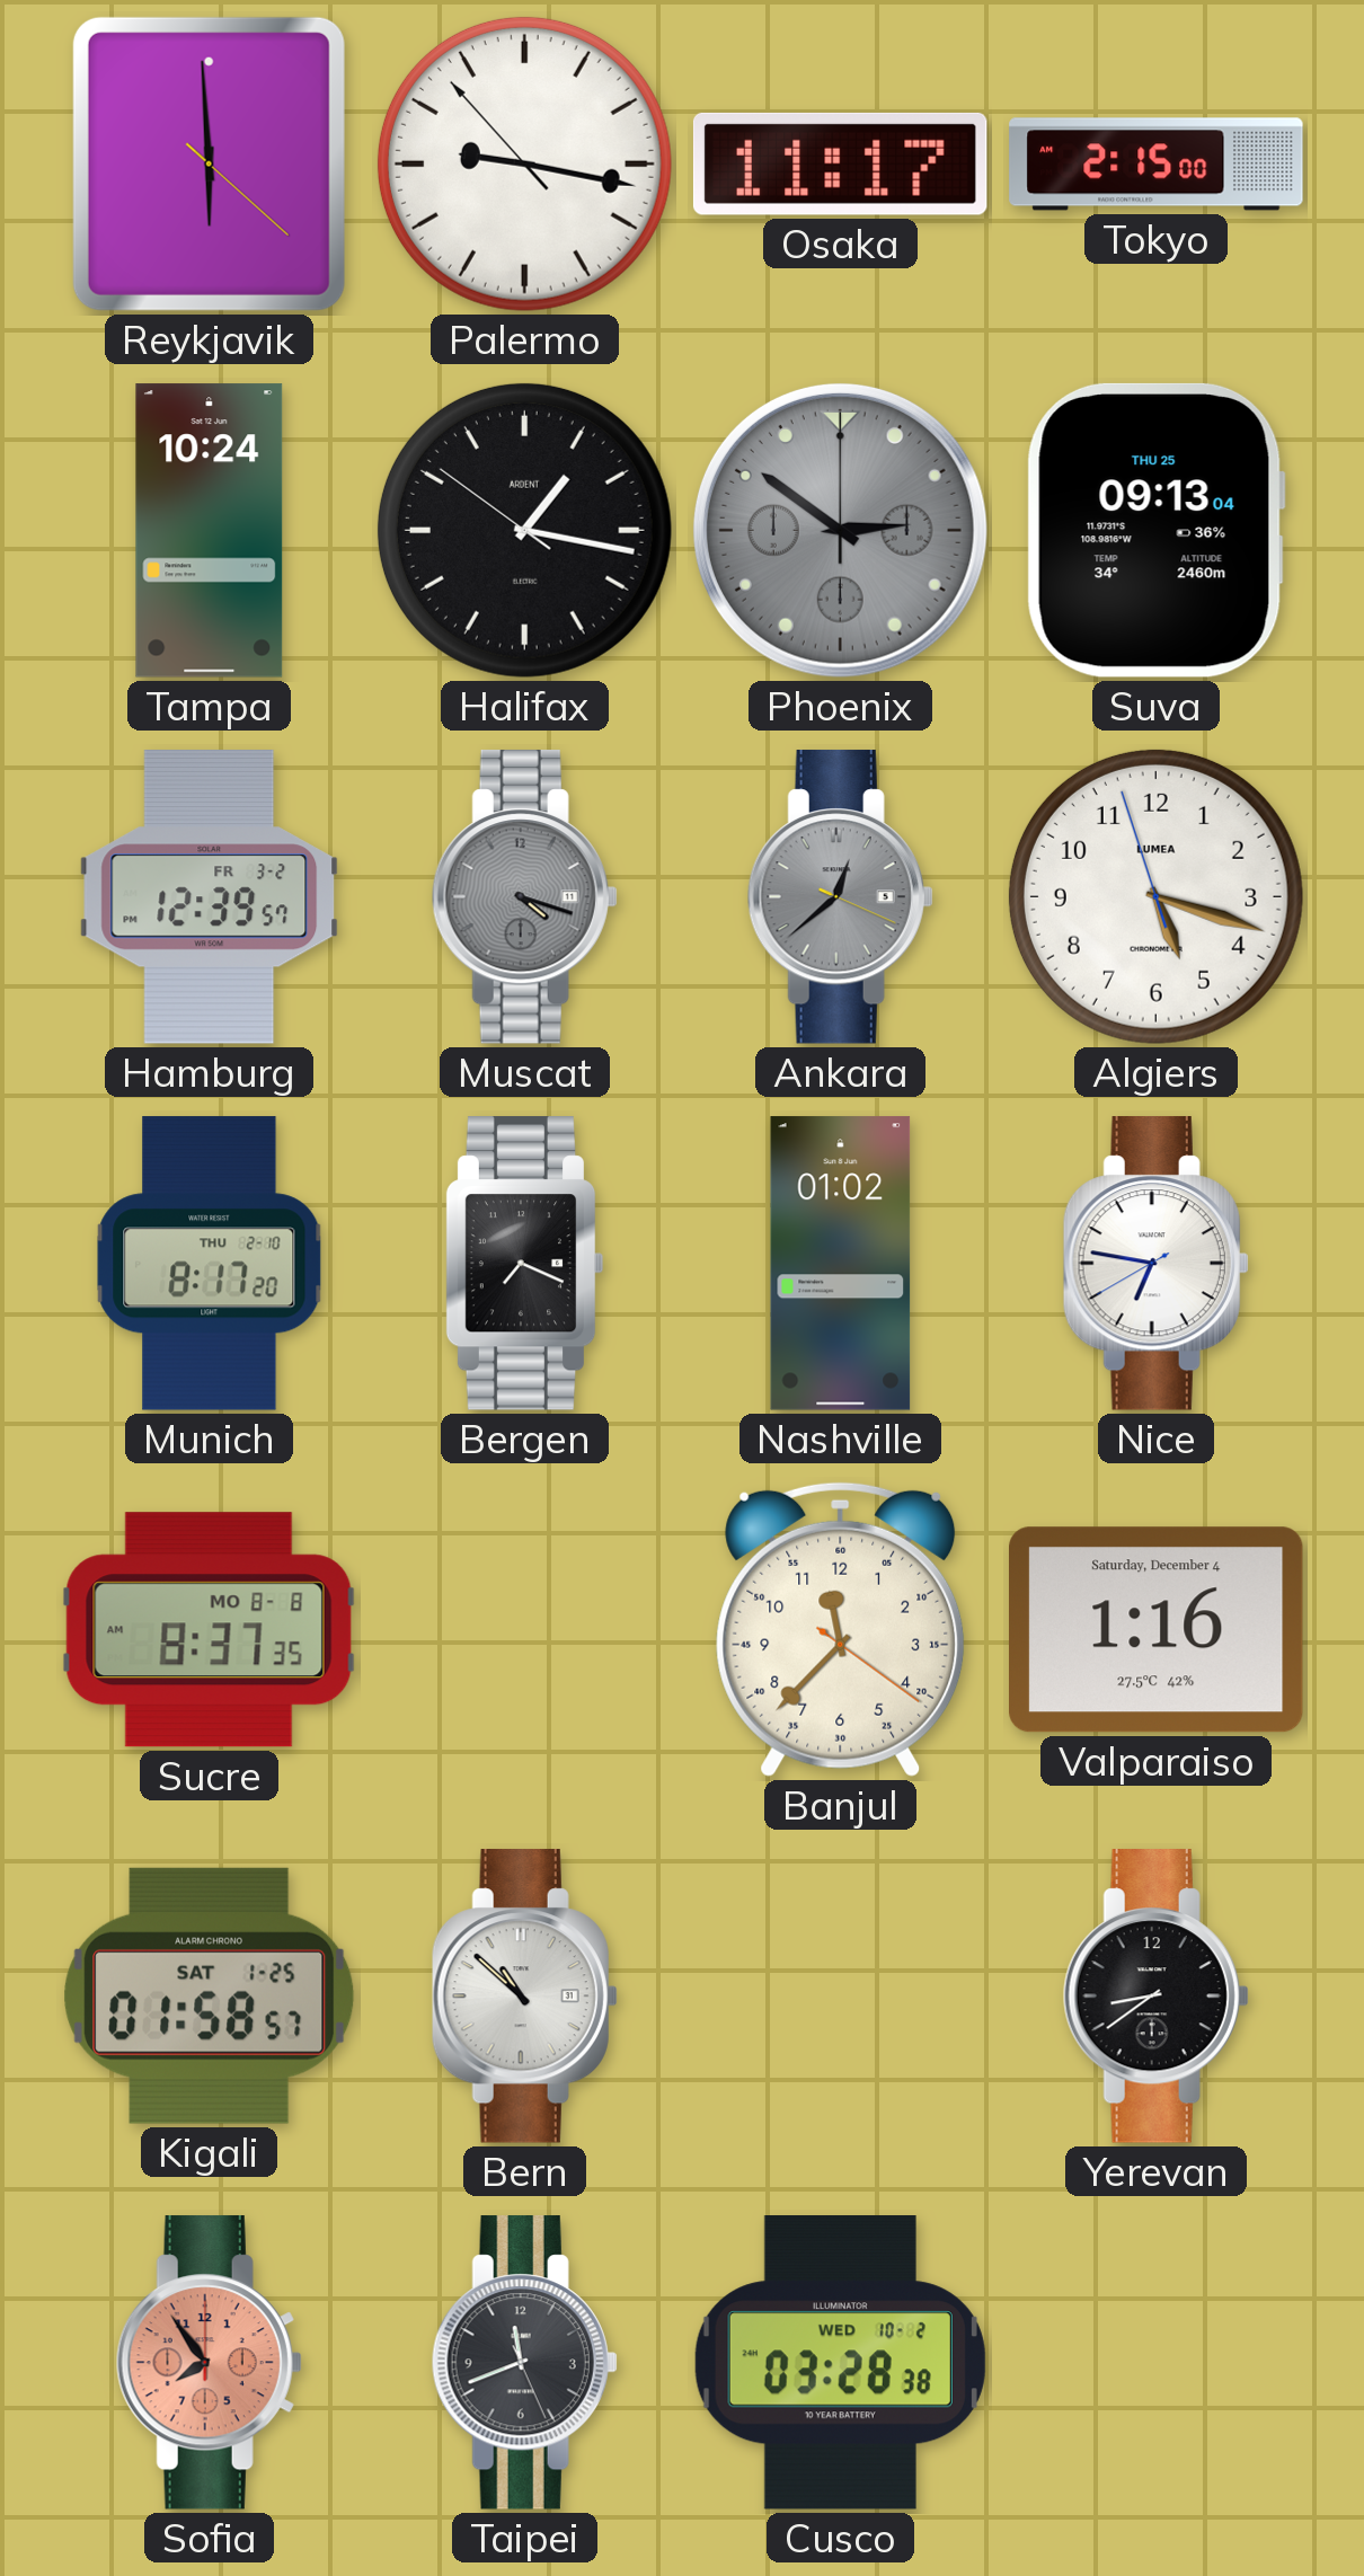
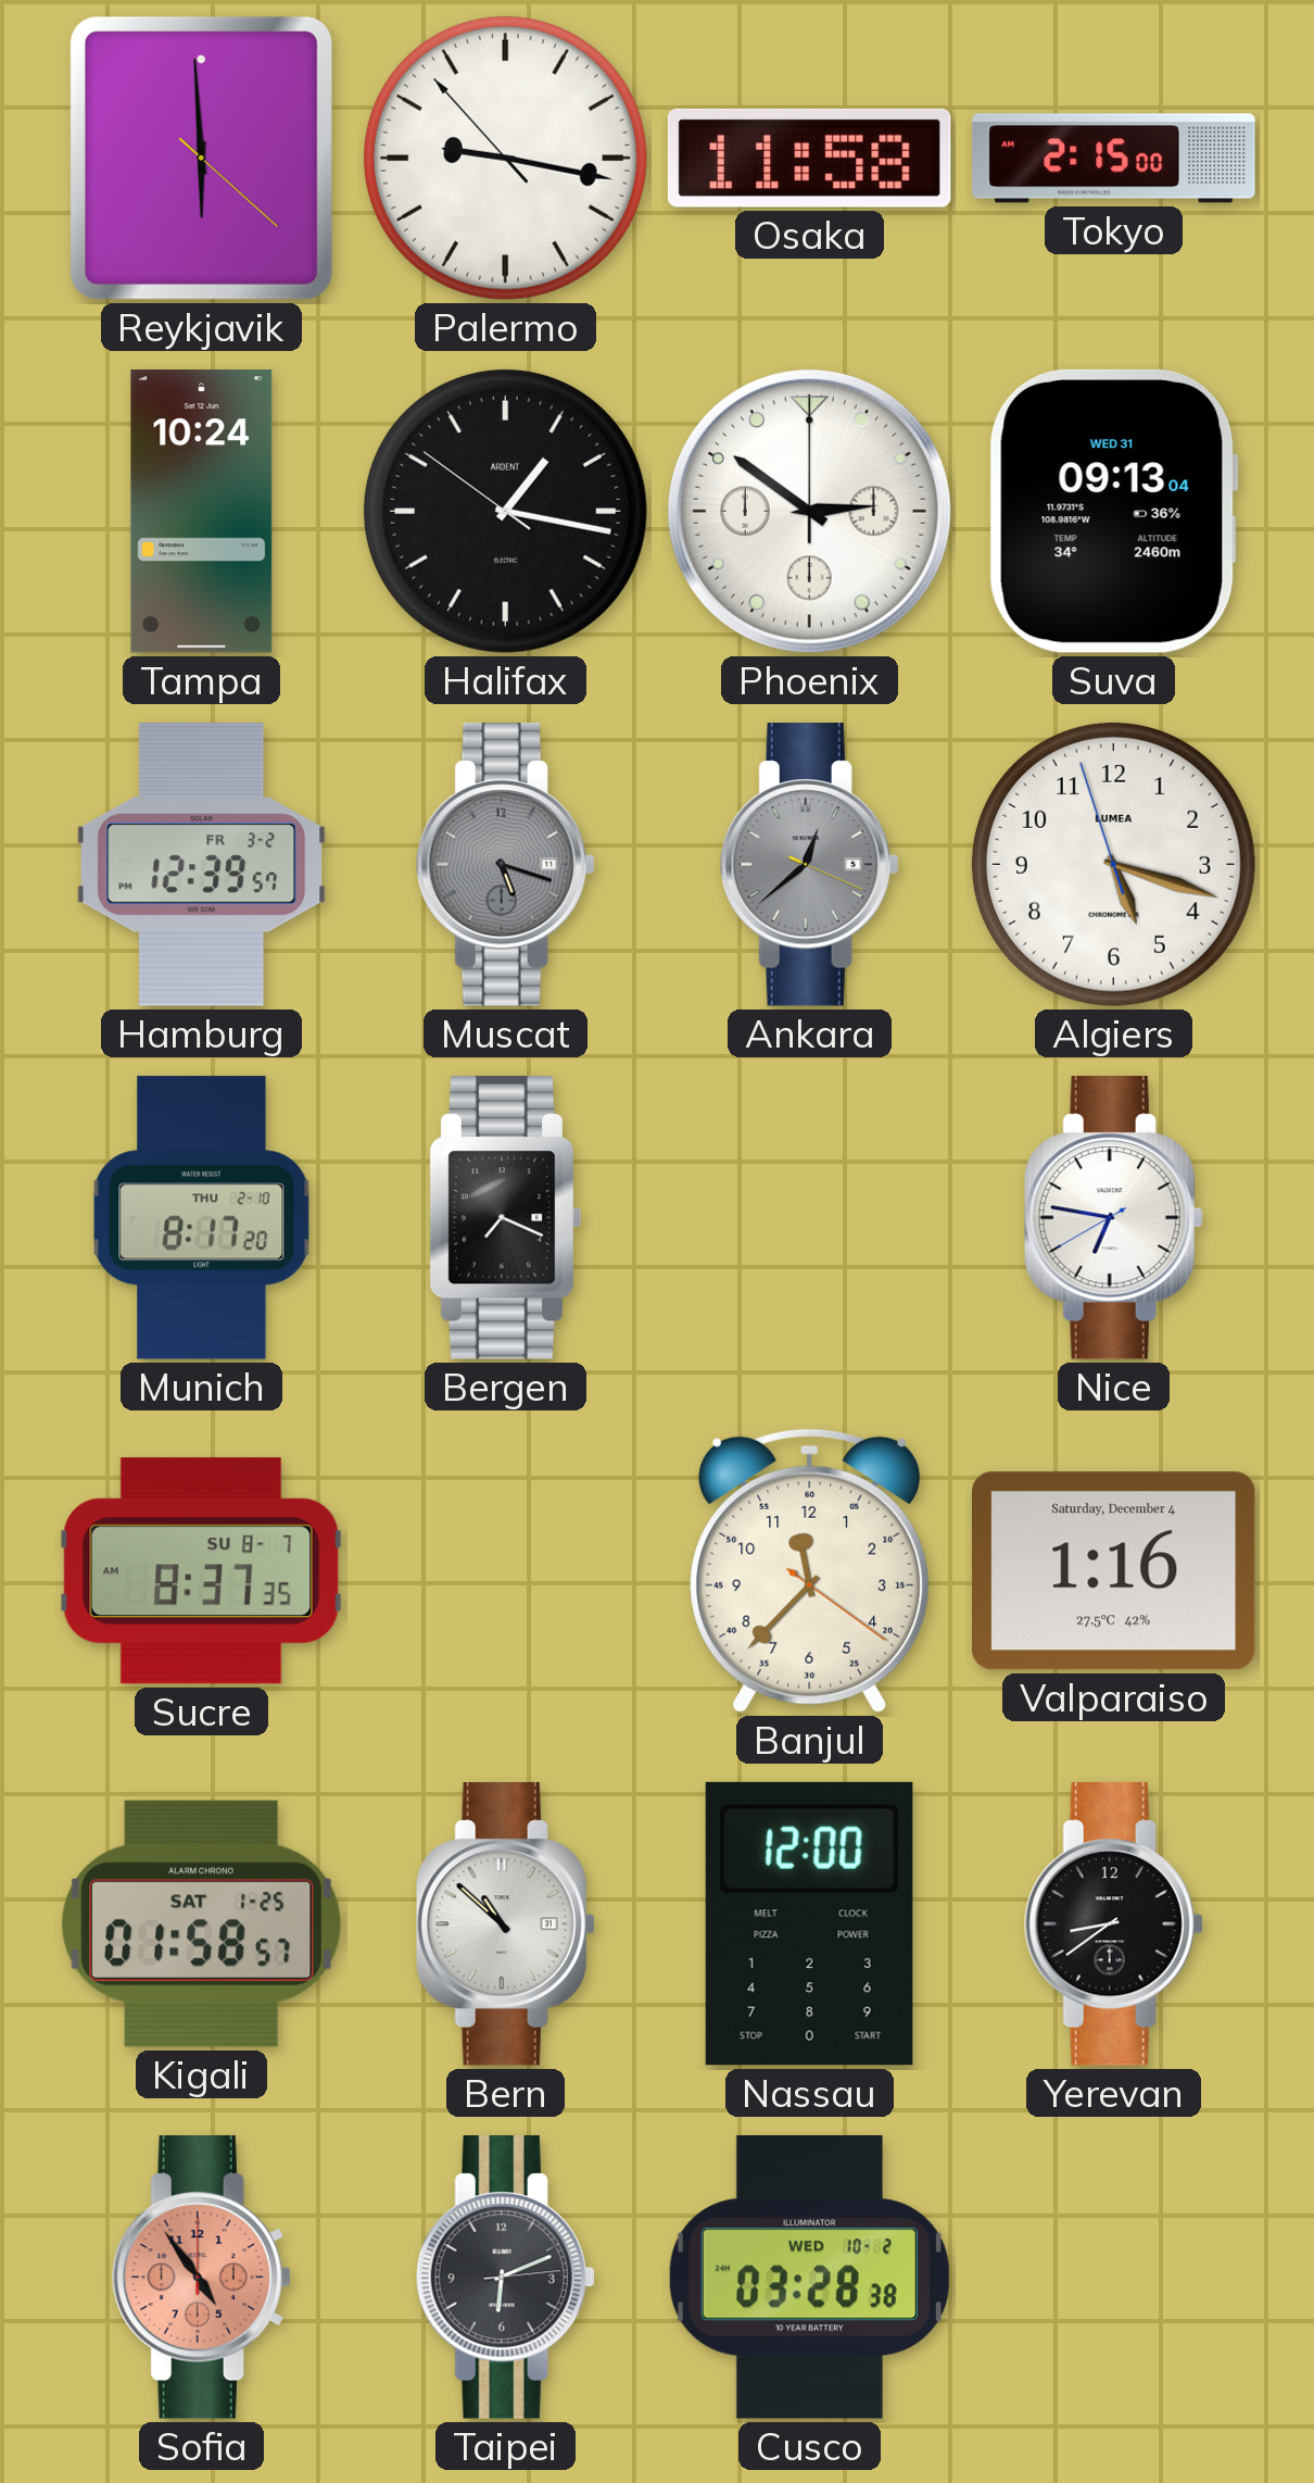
Osaka: 11:17 -> 11:58
Phoenix dial: grey -> white
Suva date: THU 25 -> WED 31
Muscat: 4:18 -> 5:18
Nashville: 01:02 -> none
Sucre date: MO 8-8 -> SU 8-7
Nassau: none -> 12:00
Sofia: 7:54 -> 4:54
Taipei: 11:41 -> 6:11
